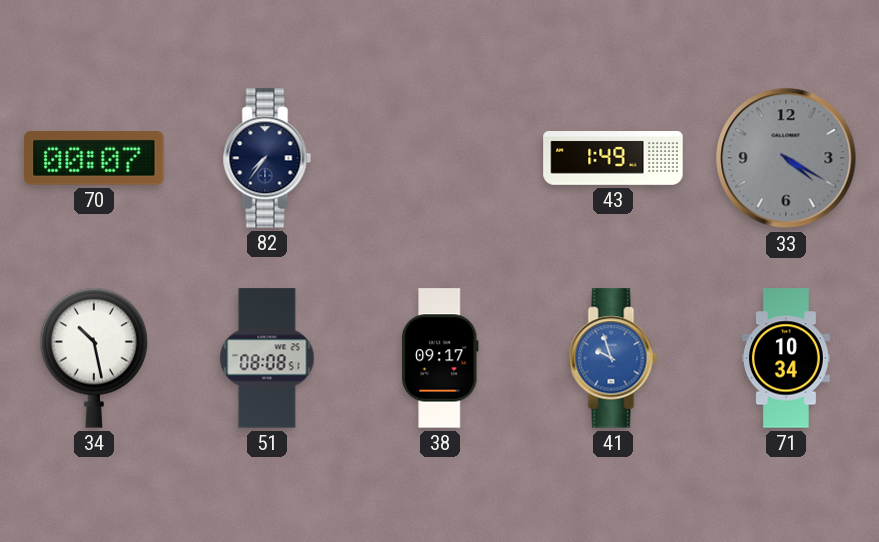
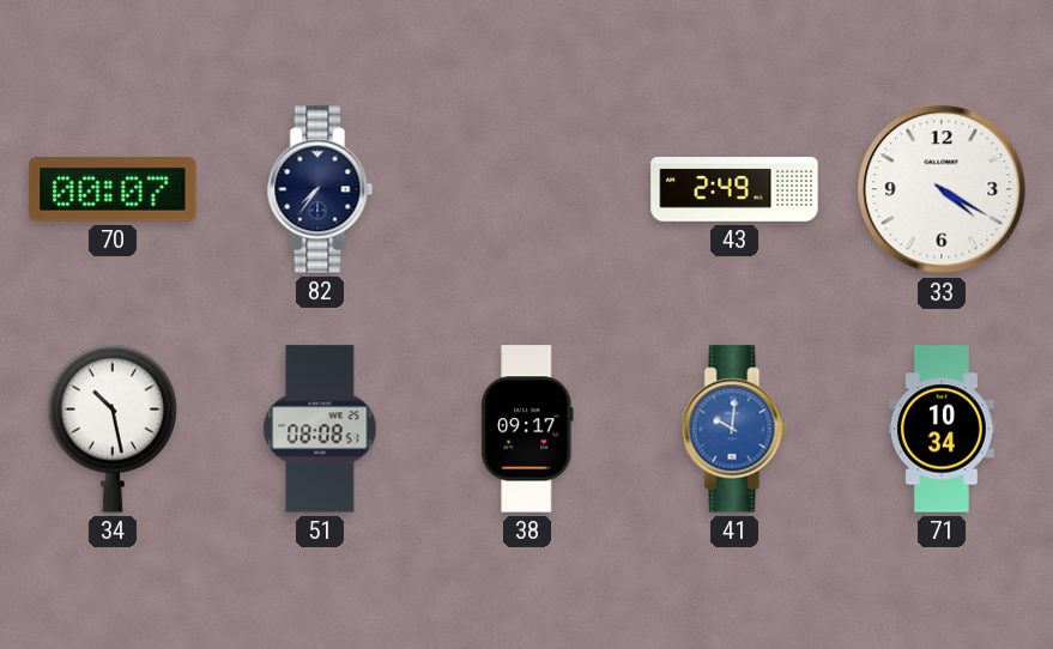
43: 1:49 -> 2:49
33 dial: grey -> white
41: 9:57 -> 10:01
